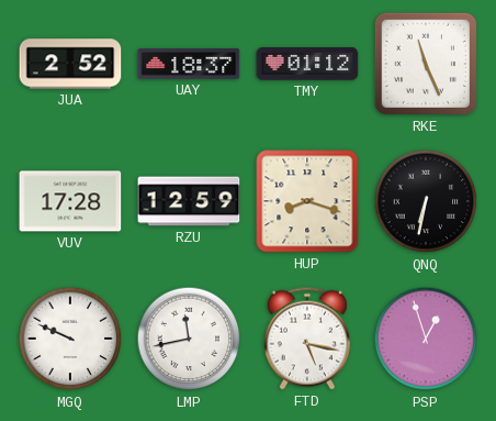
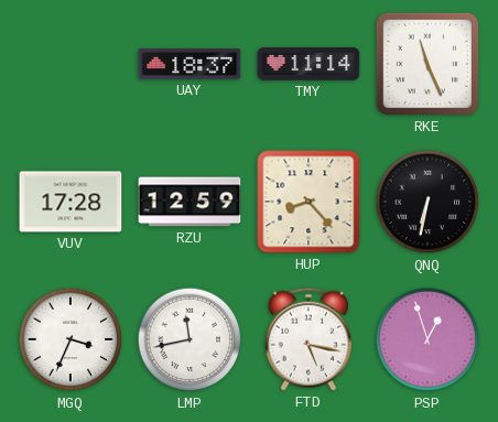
JUA: 2:52 -> none
TMY: 01:12 -> 11:14
HUP: 8:18 -> 8:23
MGQ: 9:49 -> 3:34
